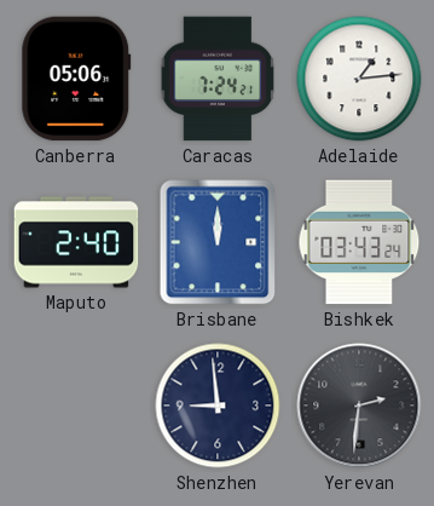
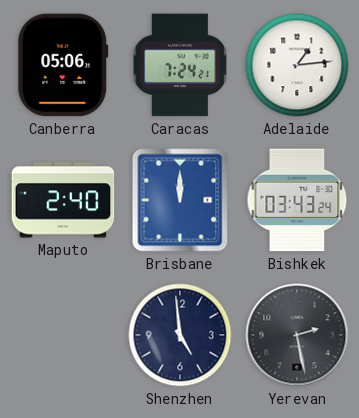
Shenzhen: 8:59 -> 4:59
Yerevan: 2:31 -> 2:28
